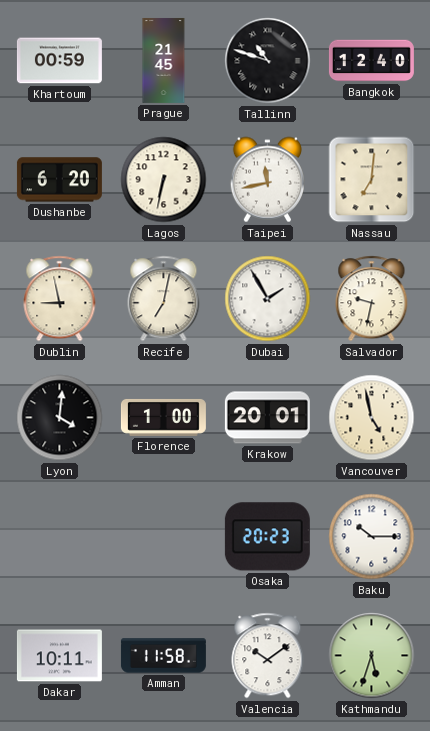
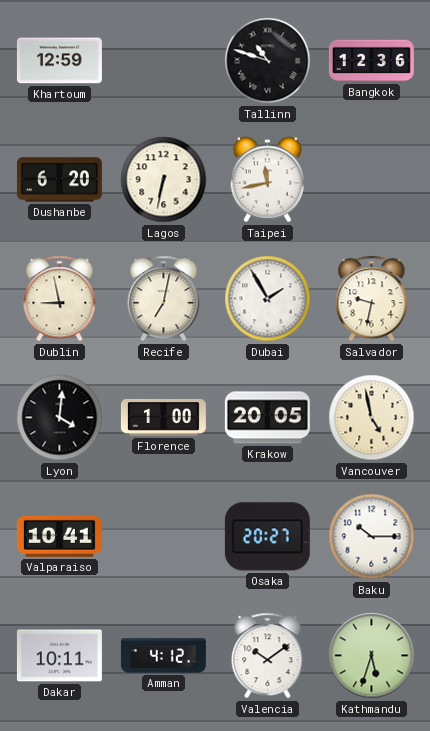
Khartoum: 00:59 -> 12:59
Prague: 21:45 -> none
Bangkok: 12:40 -> 12:36
Nassau: 7:01 -> none
Krakow: 20:01 -> 20:05
Valparaiso: none -> 10:41
Osaka: 20:23 -> 20:27
Amman: 11:58 -> 4:12
